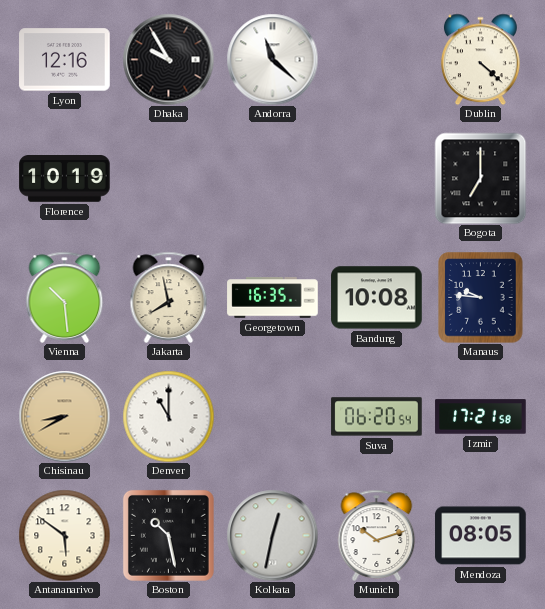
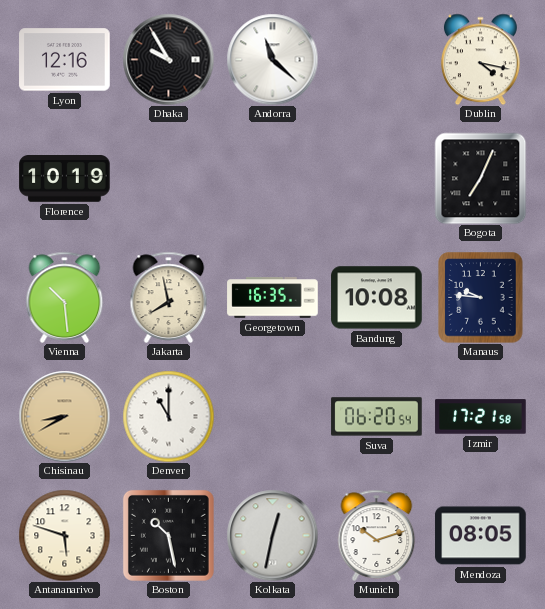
Dublin: 4:22 -> 4:17
Bogota: 7:00 -> 7:04
Antananarivo: 5:51 -> 5:48
